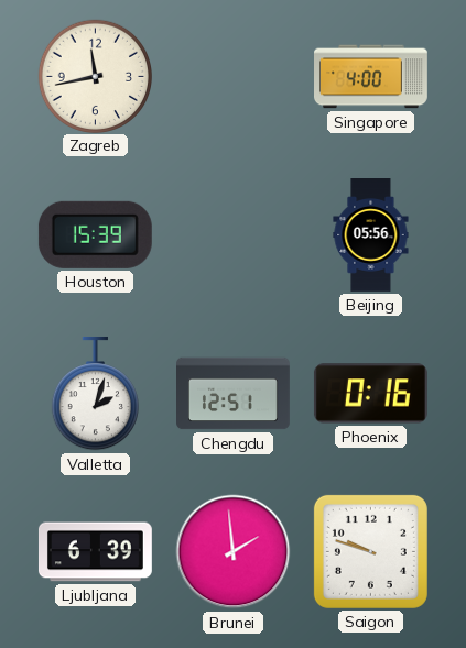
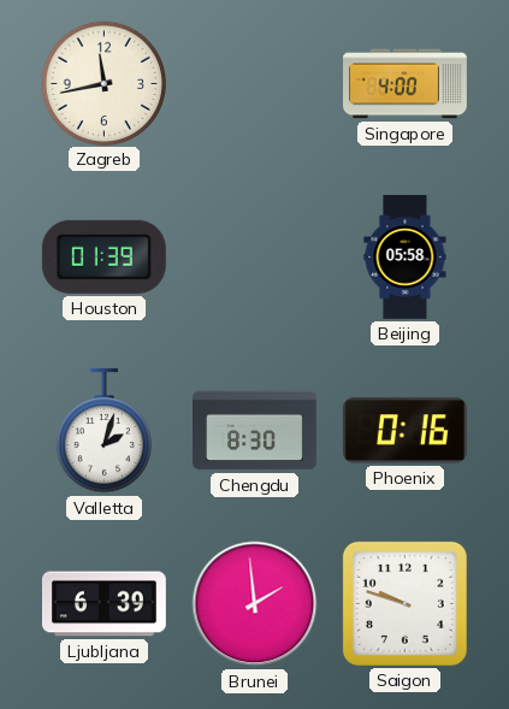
Houston: 15:39 -> 01:39
Beijing: 05:56 -> 05:58
Chengdu: 12:51 -> 8:30
